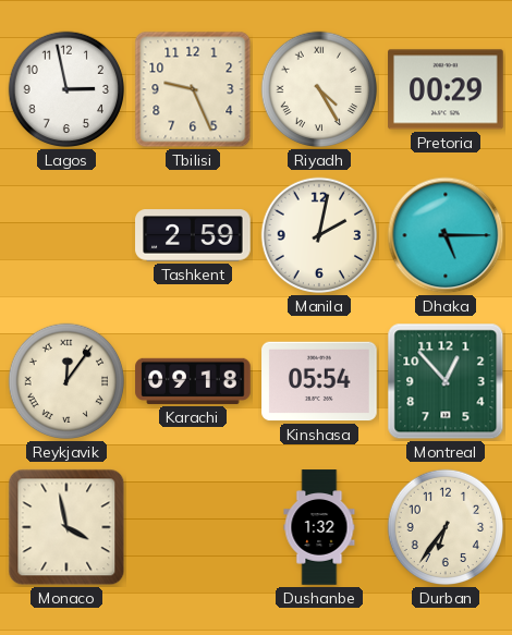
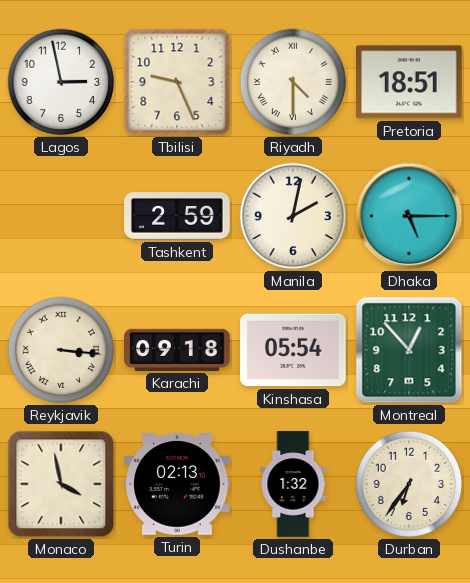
Riyadh: 4:25 -> 4:30
Pretoria: 00:29 -> 18:51
Reykjavik: 12:06 -> 3:16
Turin: none -> 02:13
